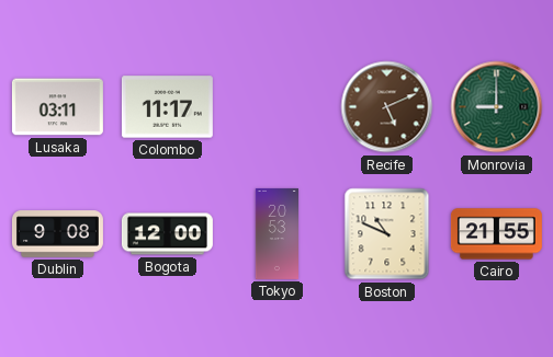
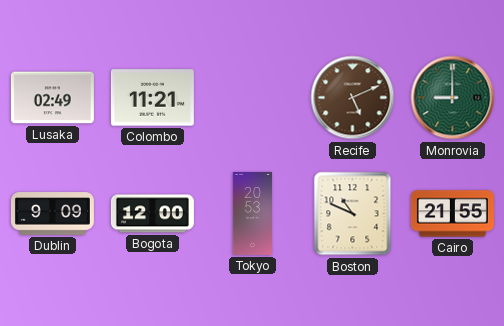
Lusaka: 03:11 -> 02:49
Colombo: 11:17 -> 11:21
Dublin: 9:08 -> 9:09
